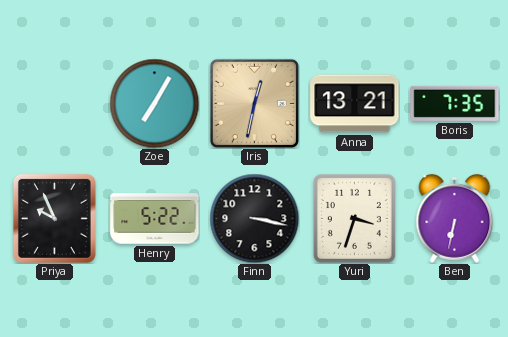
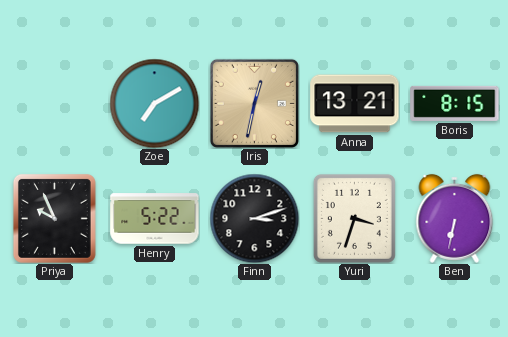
Zoe: 7:05 -> 7:10
Boris: 7:35 -> 8:15
Finn: 3:17 -> 3:12
